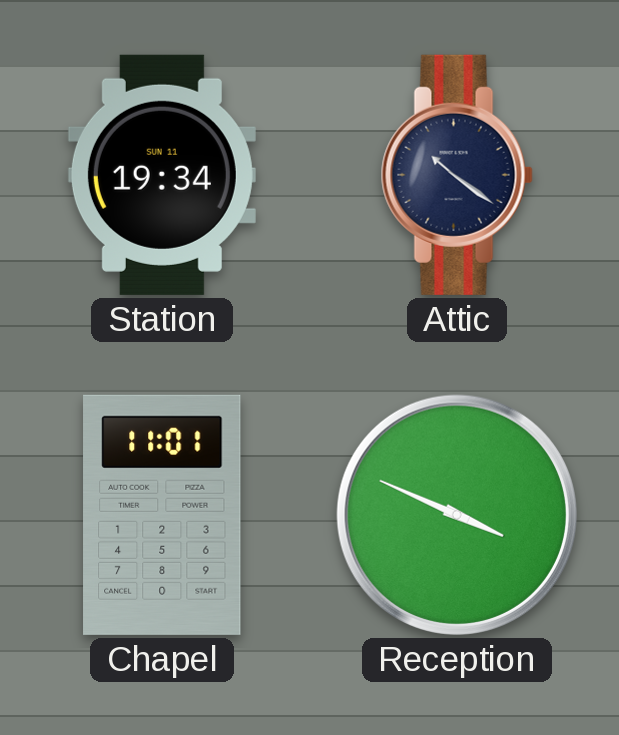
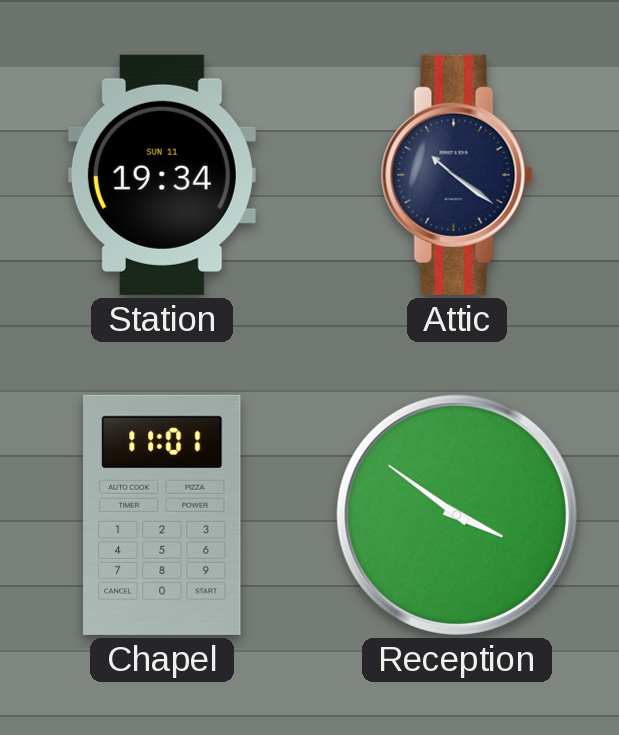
Reception: 3:49 -> 3:51
